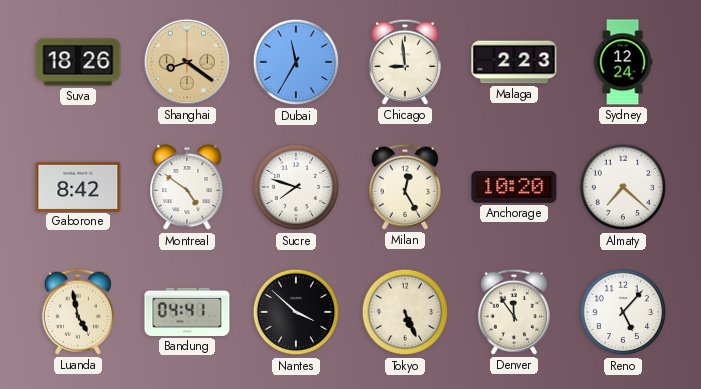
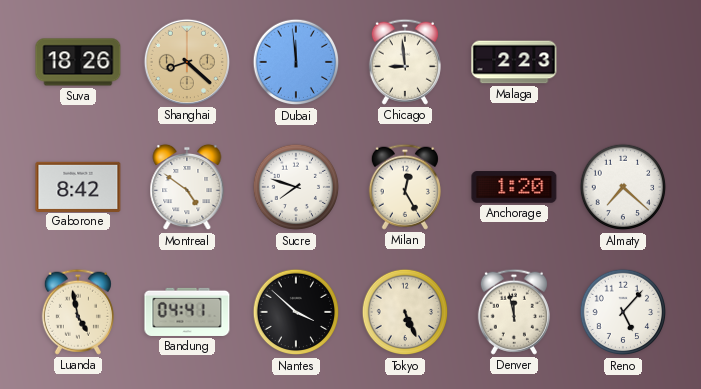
Shanghai: 8:21 -> 8:22
Dubai: 11:35 -> 11:59
Sydney: 12:24 -> none
Anchorage: 10:20 -> 1:20
Denver: 11:54 -> 11:58
